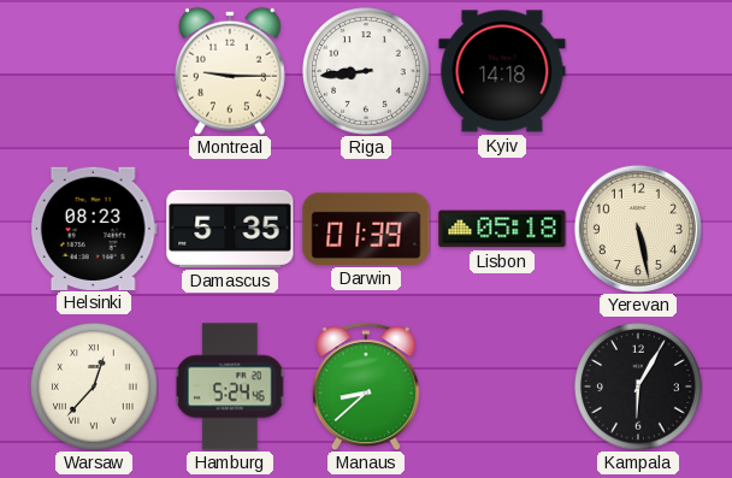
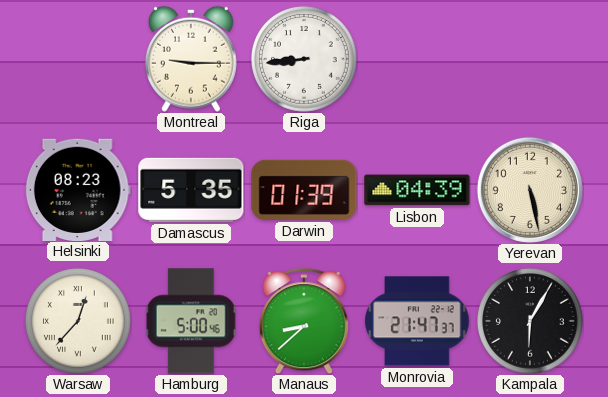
Kyiv: 14:18 -> none
Lisbon: 05:18 -> 04:39
Hamburg: 5:24 -> 5:00
Monrovia: none -> 21:47
